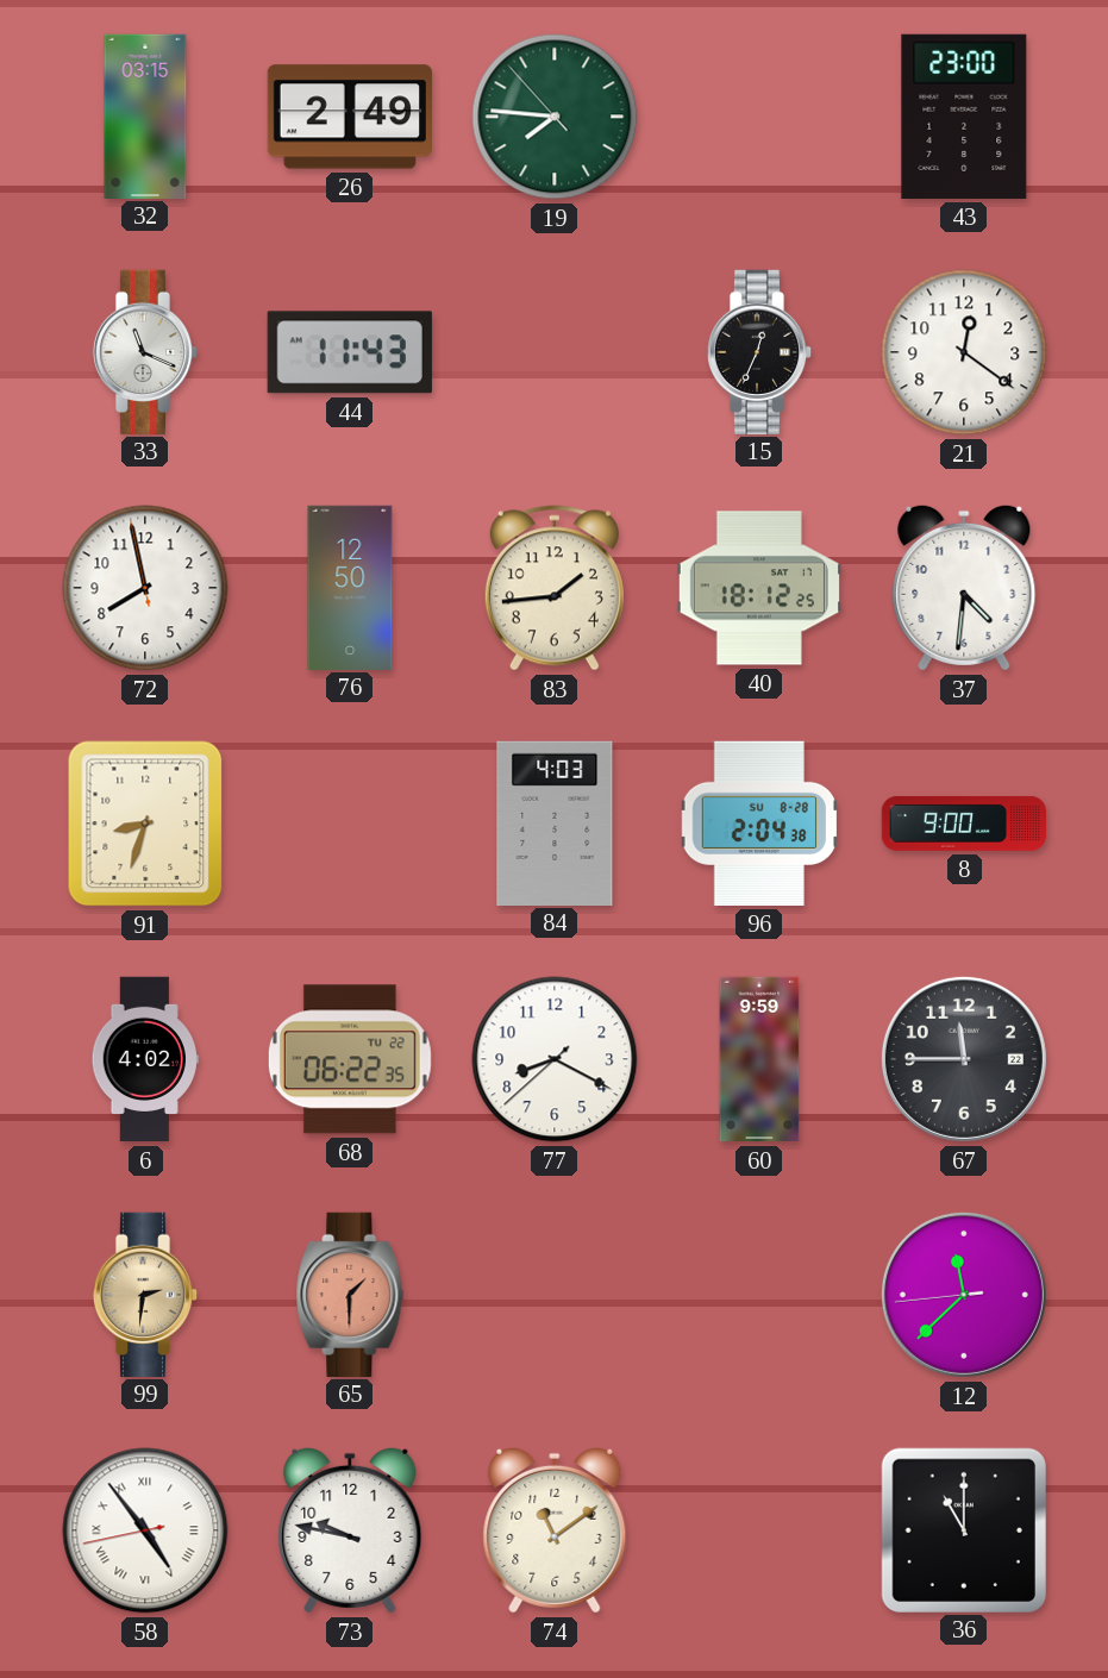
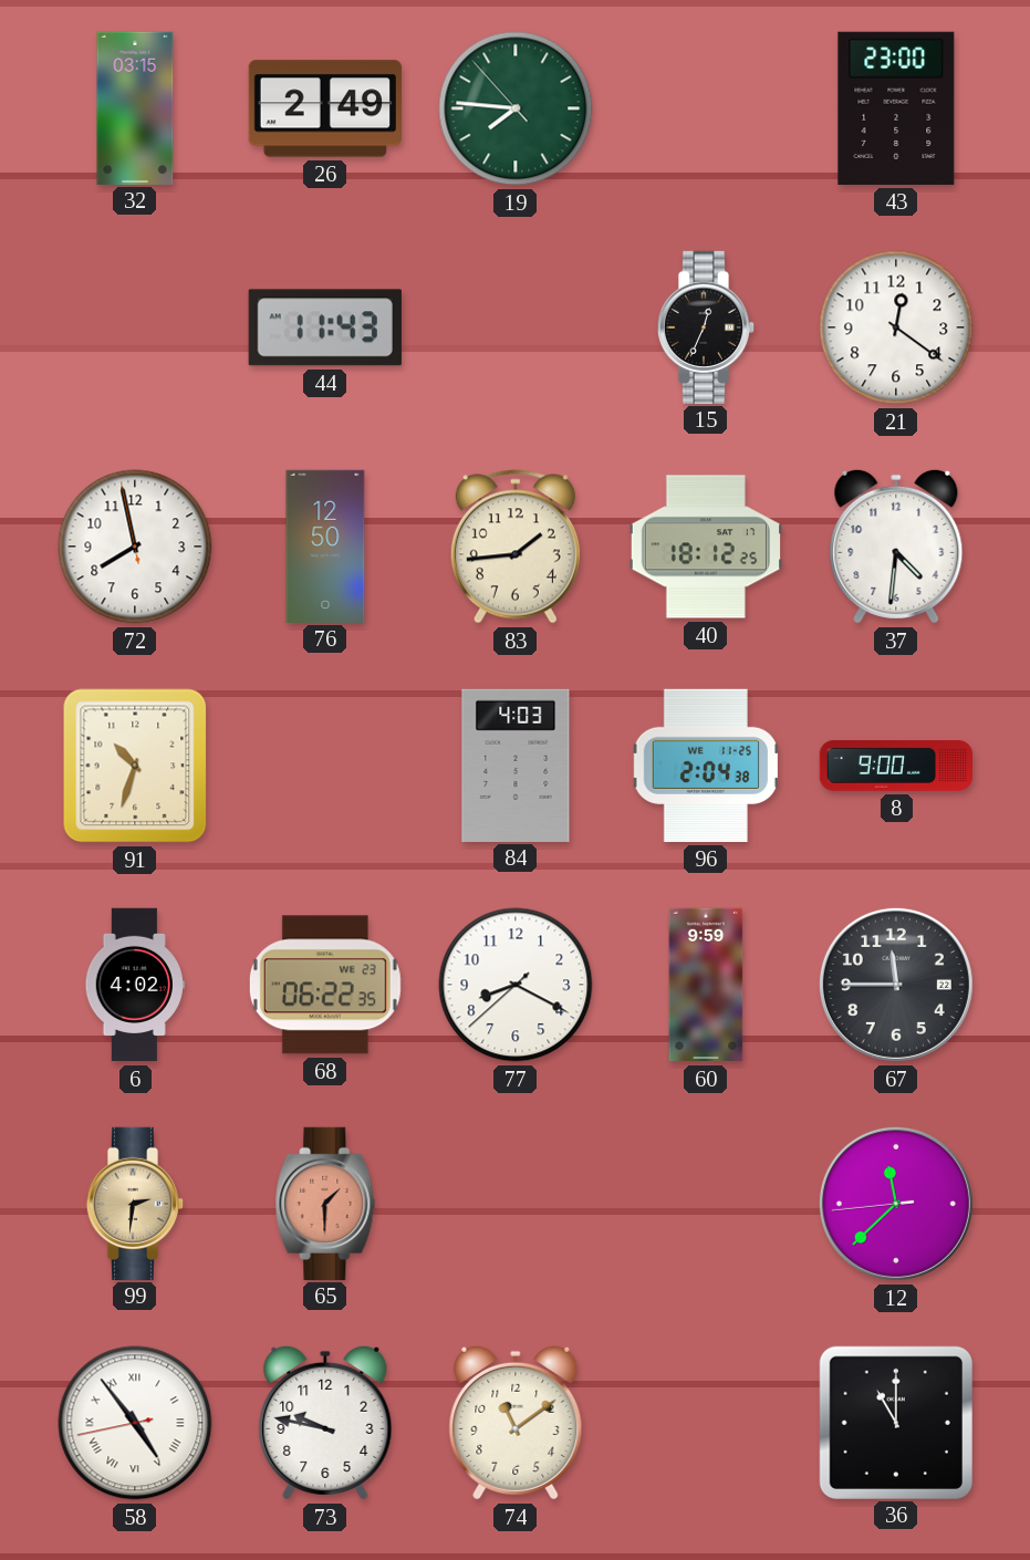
33: 11:19 -> none
91: 8:33 -> 10:33
96 date: SU 8-28 -> WE 11-25
68 date: TU 22 -> WE 23
